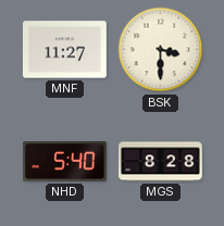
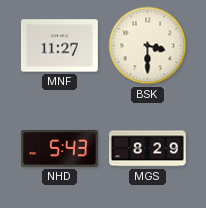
NHD: 5:40 -> 5:43
MGS: 8:28 -> 8:29
